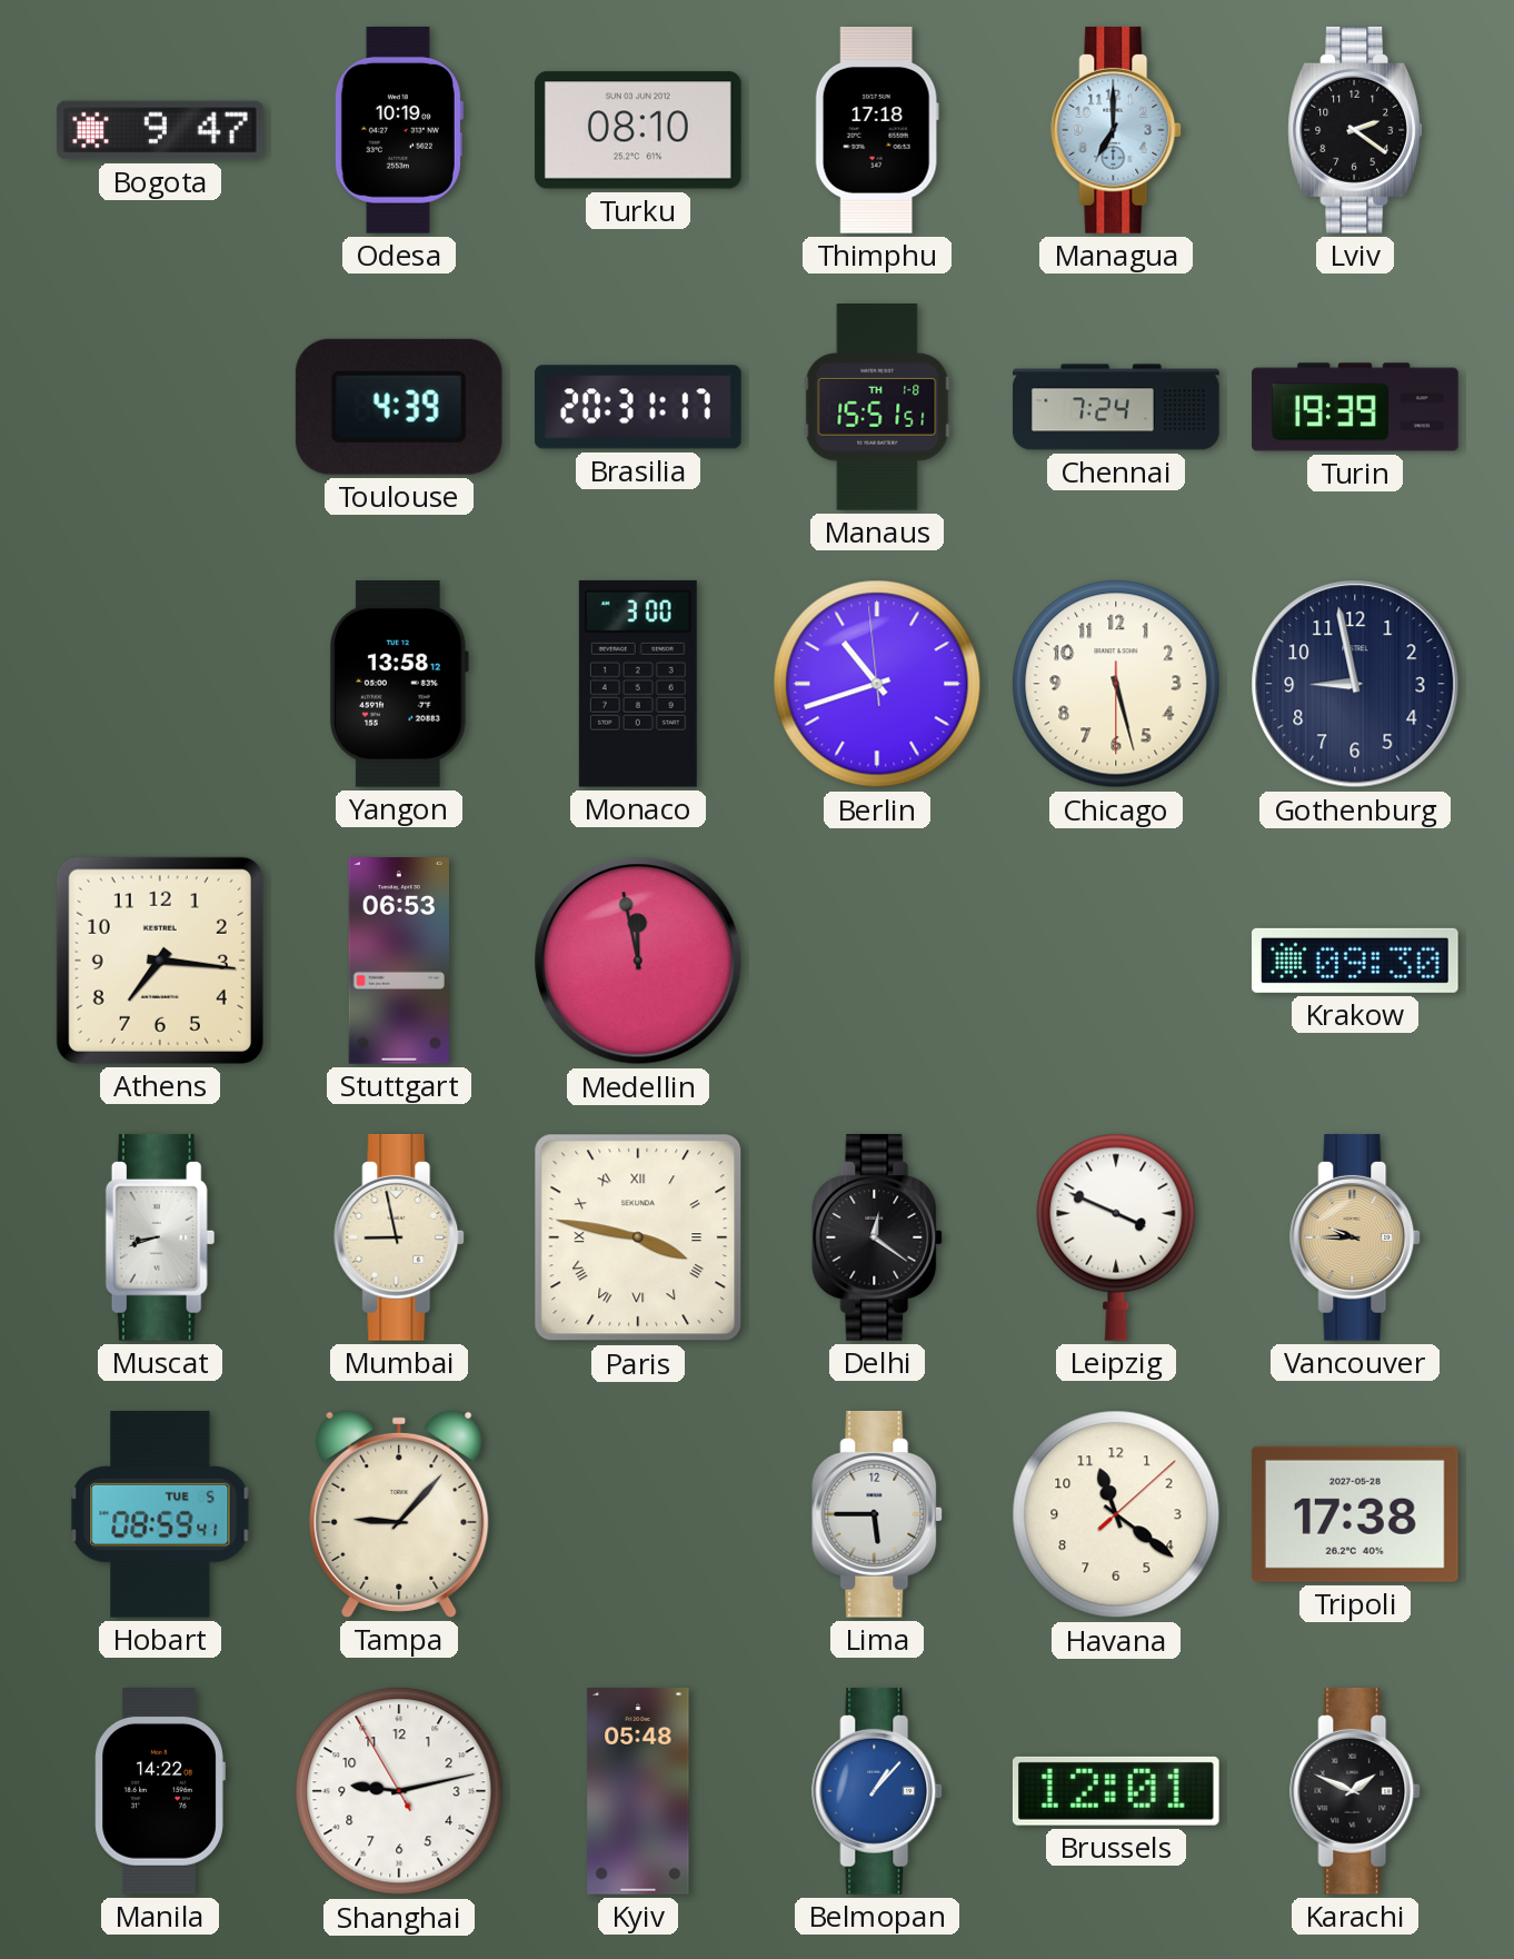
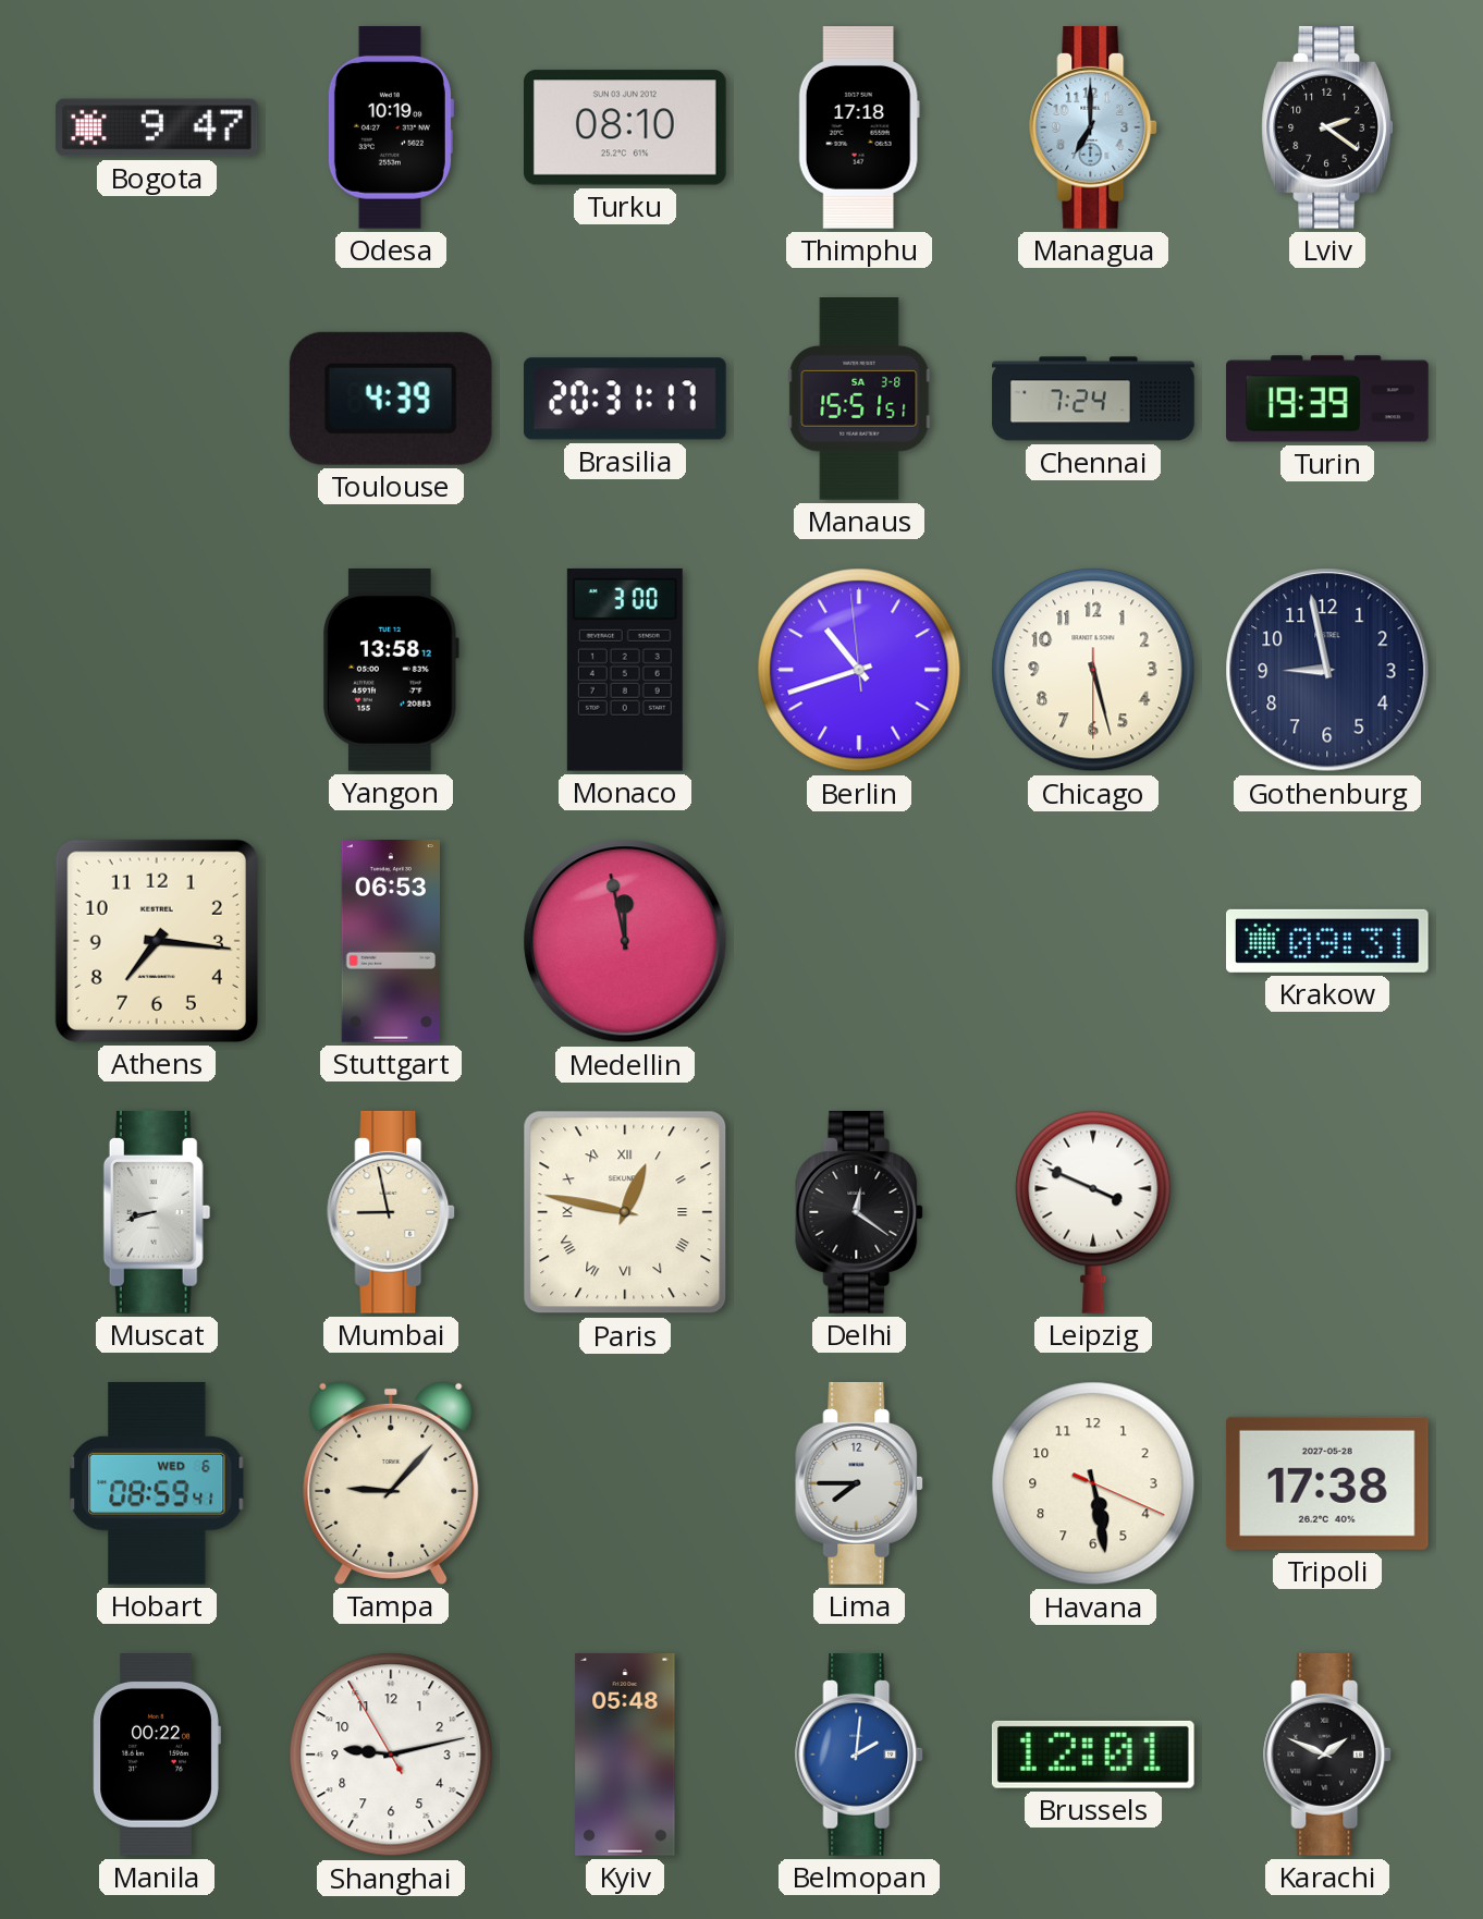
Manaus date: TH 1-8 -> SA 3-8
Krakow: 09:30 -> 09:31
Paris: 3:47 -> 12:47
Vancouver: 9:45 -> none
Hobart date: TUE 5 -> WED 6
Lima: 5:45 -> 7:45
Havana: 11:21 -> 5:28
Manila: 14:22 -> 00:22
Belmopan: 1:07 -> 2:01
